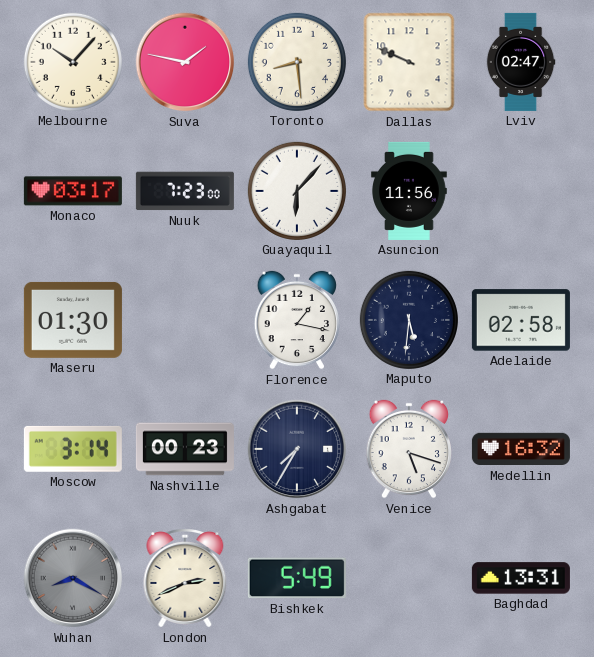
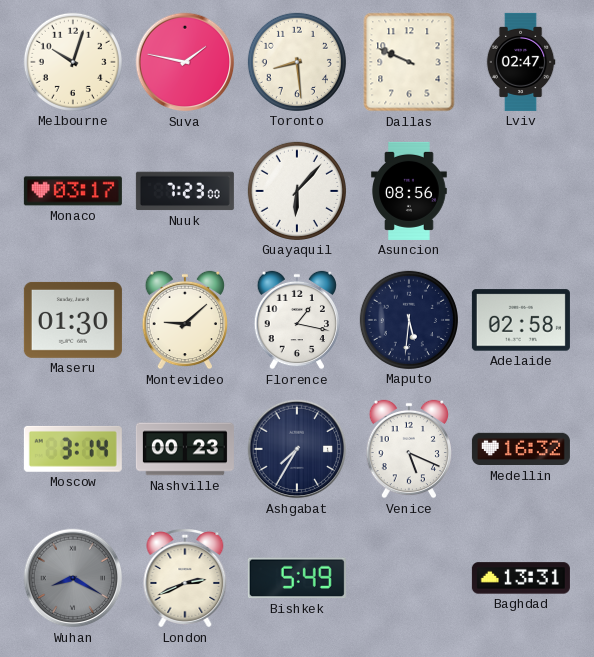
Melbourne: 10:07 -> 10:03
Asuncion: 11:56 -> 08:56
Montevideo: none -> 9:08
Venice: 5:18 -> 5:19
